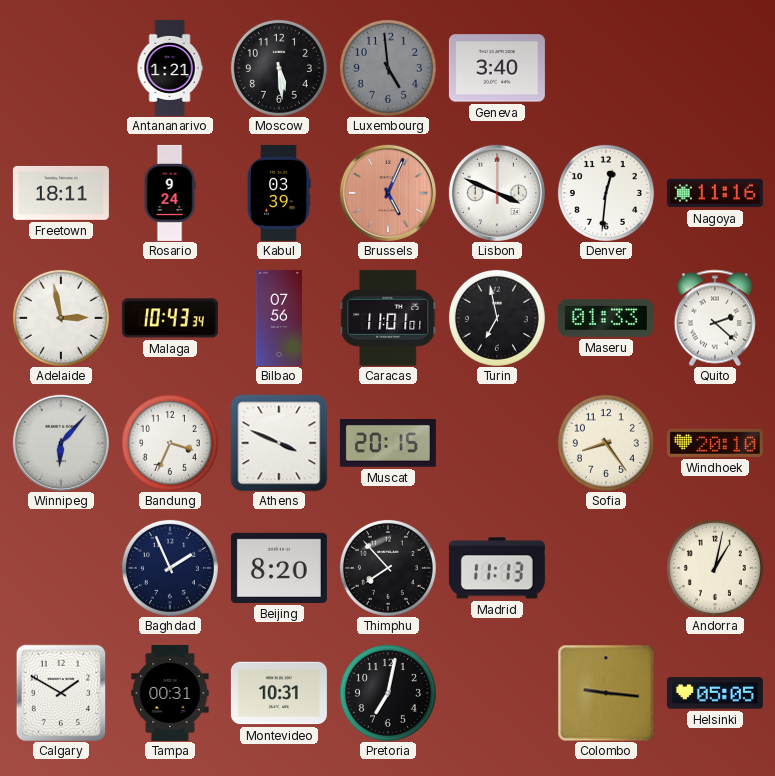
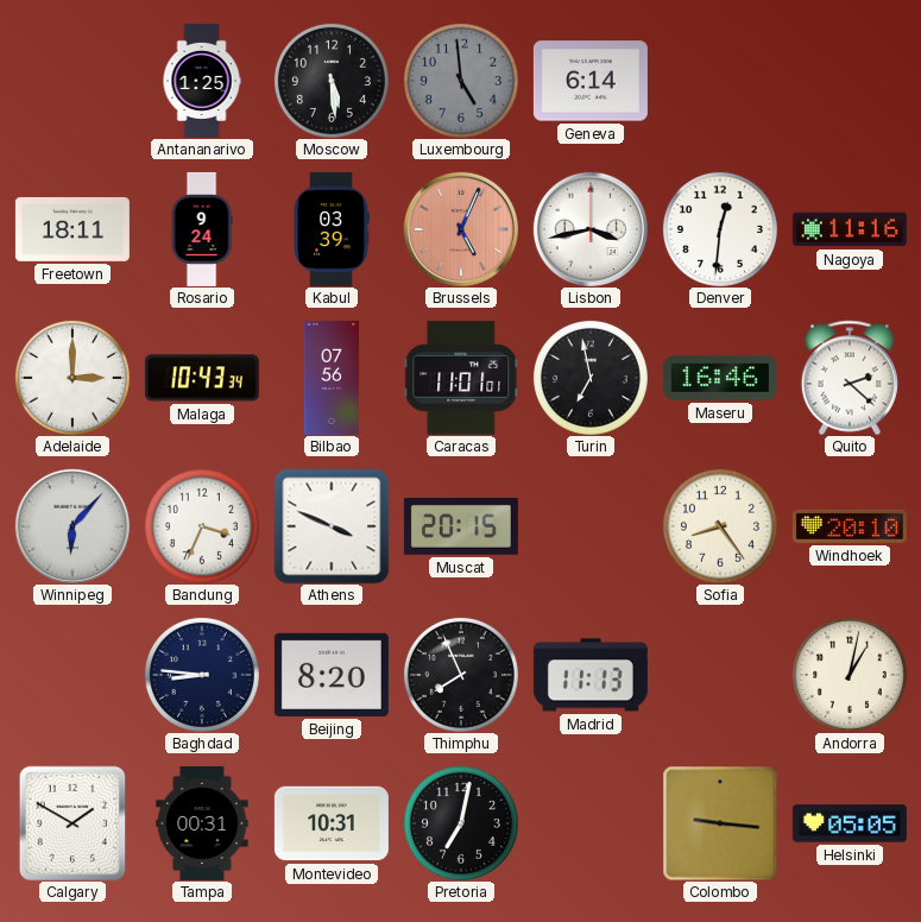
Antananarivo: 1:21 -> 1:25
Geneva: 3:40 -> 6:14
Lisbon: 3:49 -> 3:43
Adelaide: 2:58 -> 3:00
Maseru: 01:33 -> 16:46
Baghdad: 1:56 -> 8:46
Thimphu: 7:53 -> 7:56
